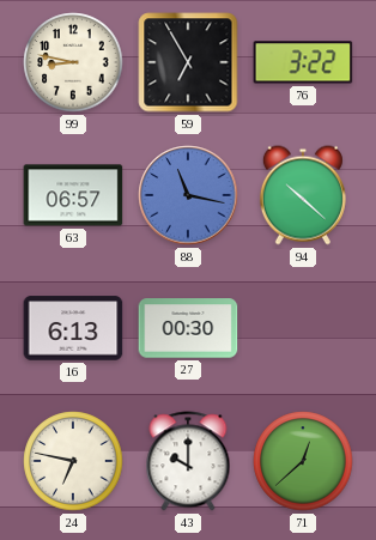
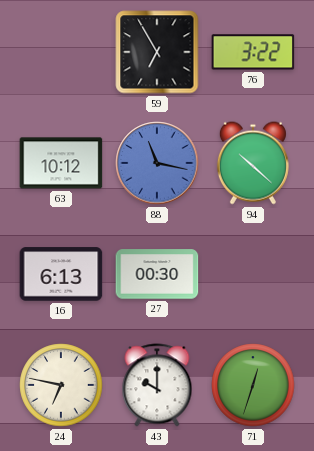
99: 8:47 -> none
63: 06:57 -> 10:12
71: 12:38 -> 12:33
